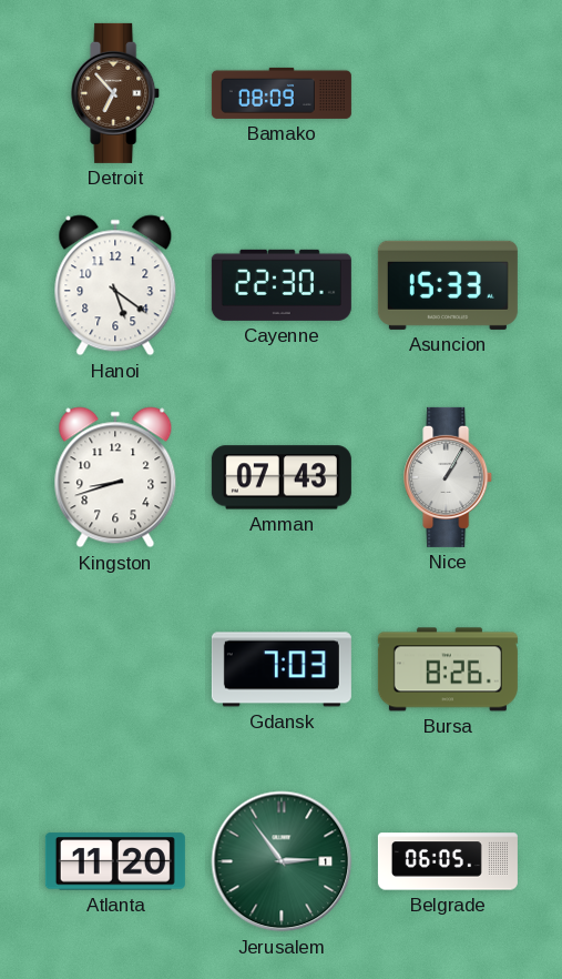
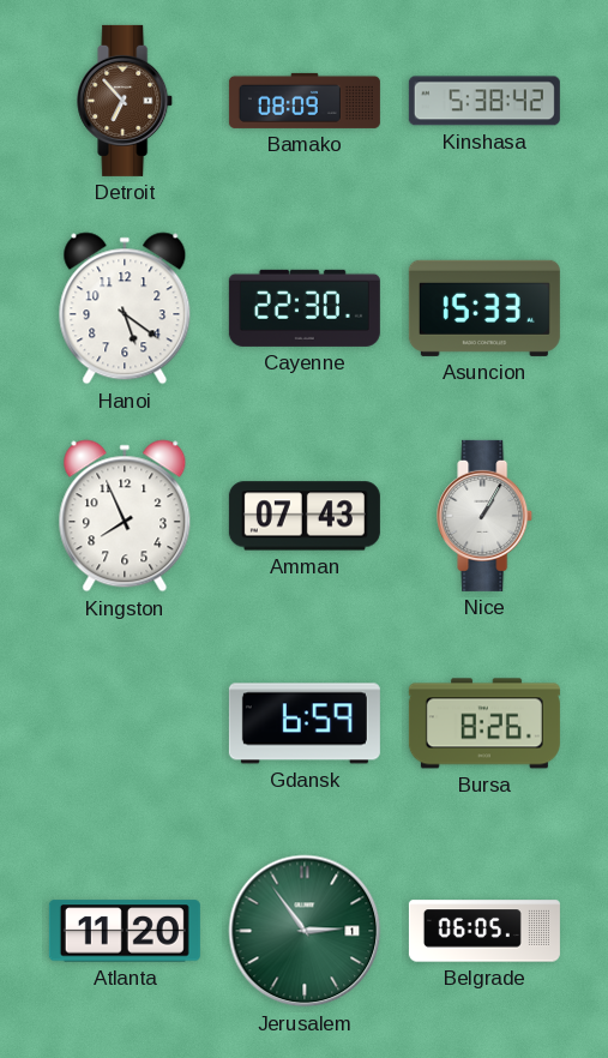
Kinshasa: none -> 5:38
Kingston: 8:42 -> 7:56
Gdansk: 7:03 -> 6:59
